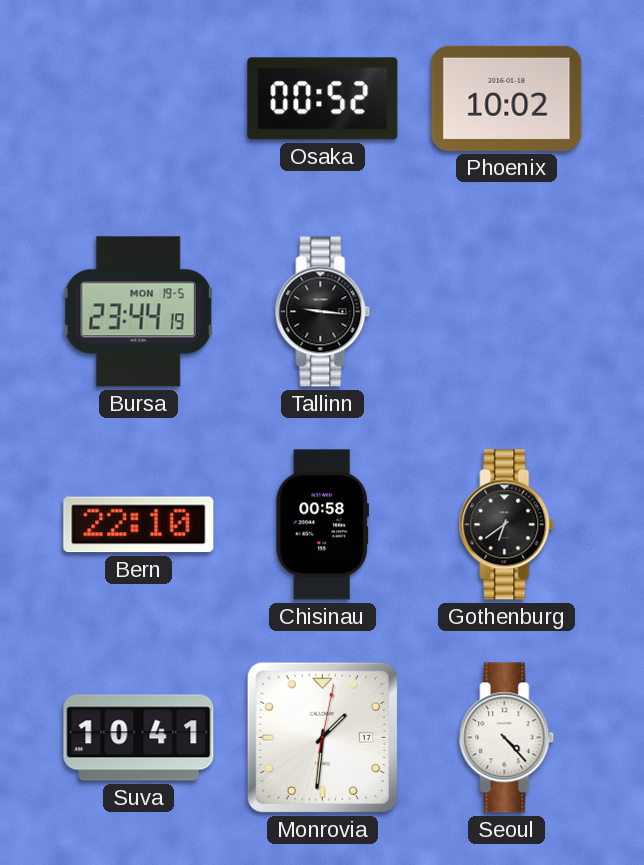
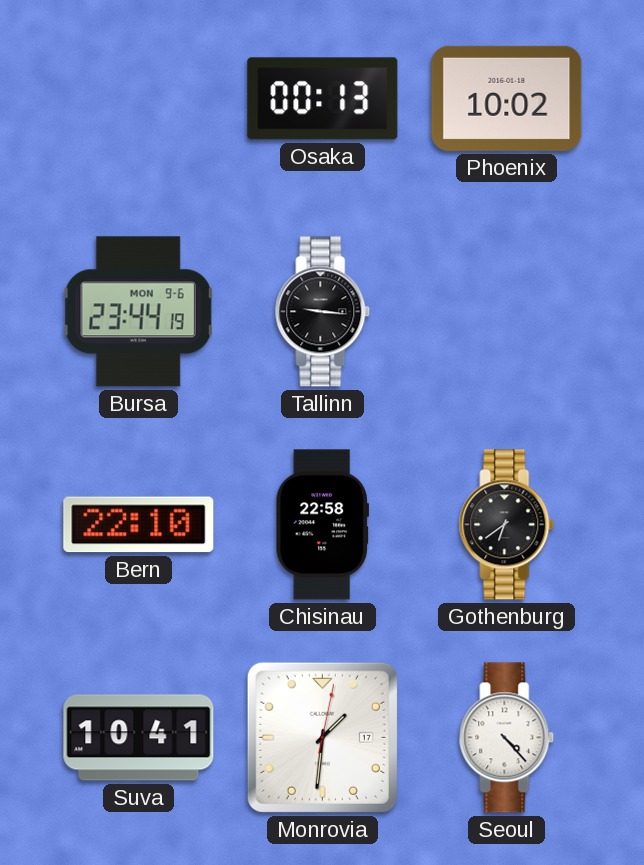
Osaka: 00:52 -> 00:13
Bursa date: MON 19-5 -> MON 9-6
Chisinau: 00:58 -> 22:58
